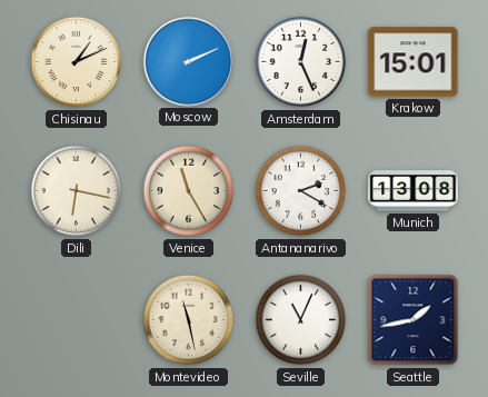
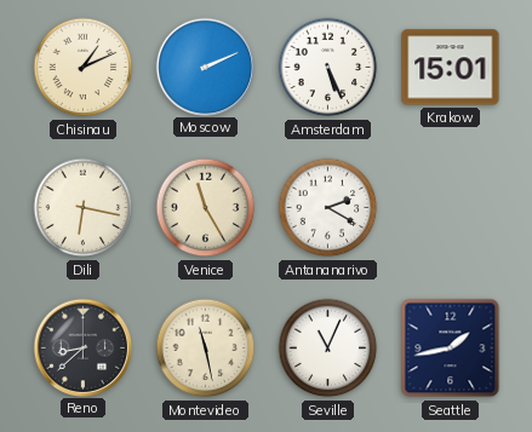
Amsterdam: 12:26 -> 5:26
Munich: 13:08 -> none
Reno: none -> 8:38
